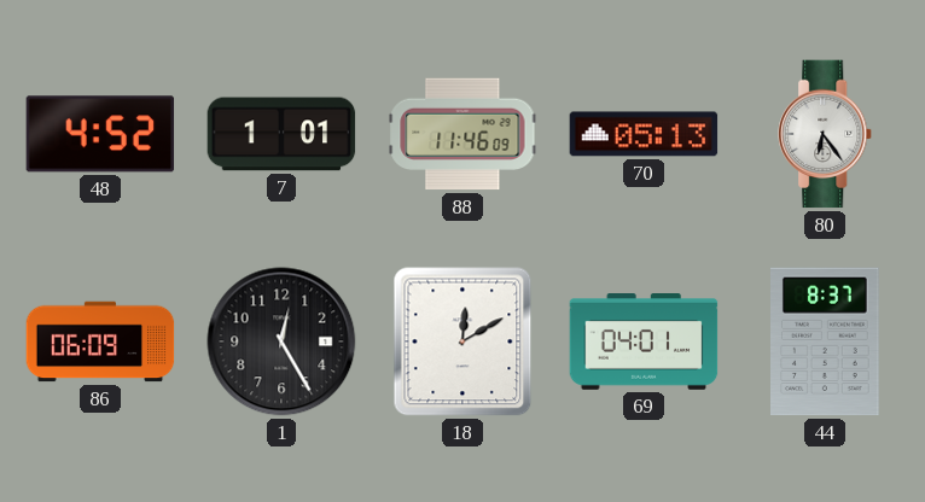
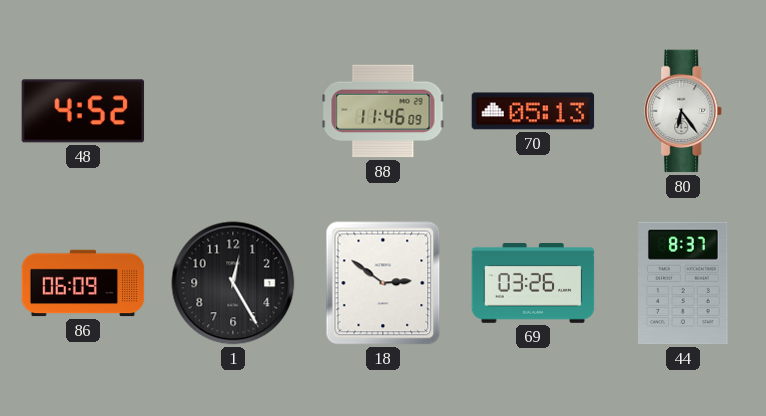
7: 1:01 -> none
18: 12:10 -> 2:51
69: 04:01 -> 03:26
